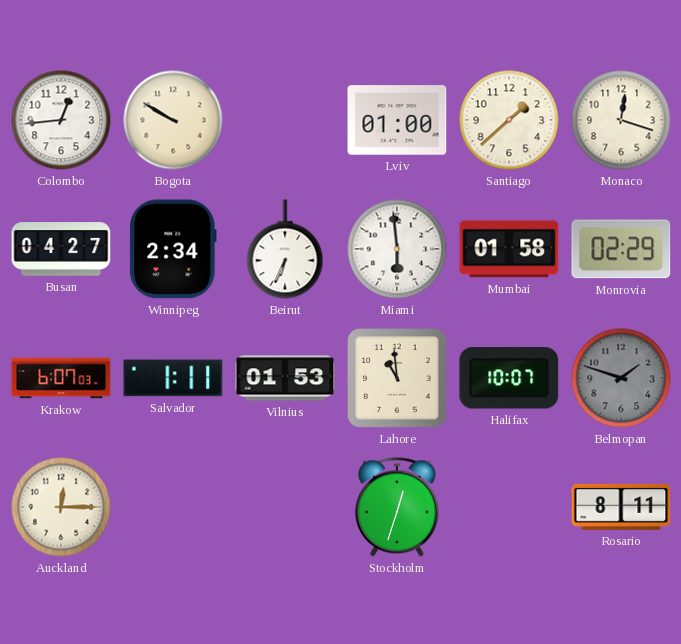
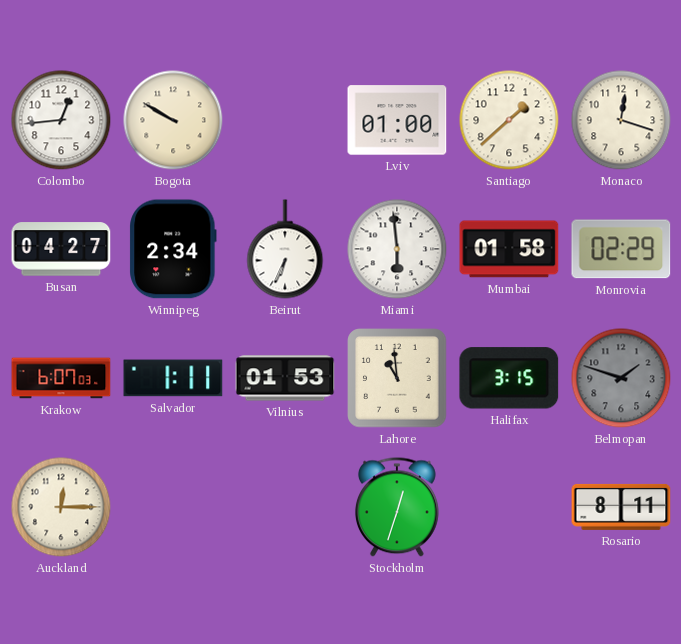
Halifax: 10:07 -> 3:15
